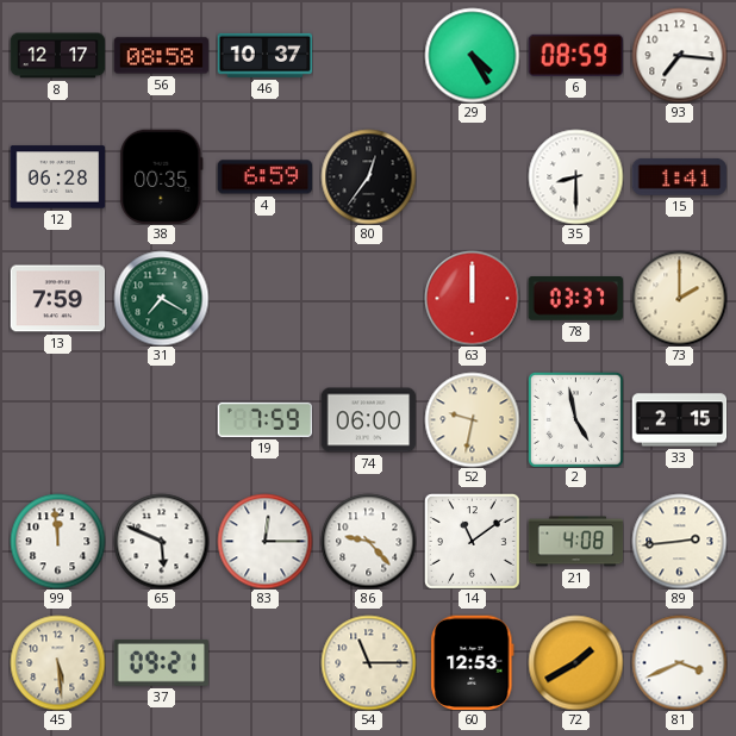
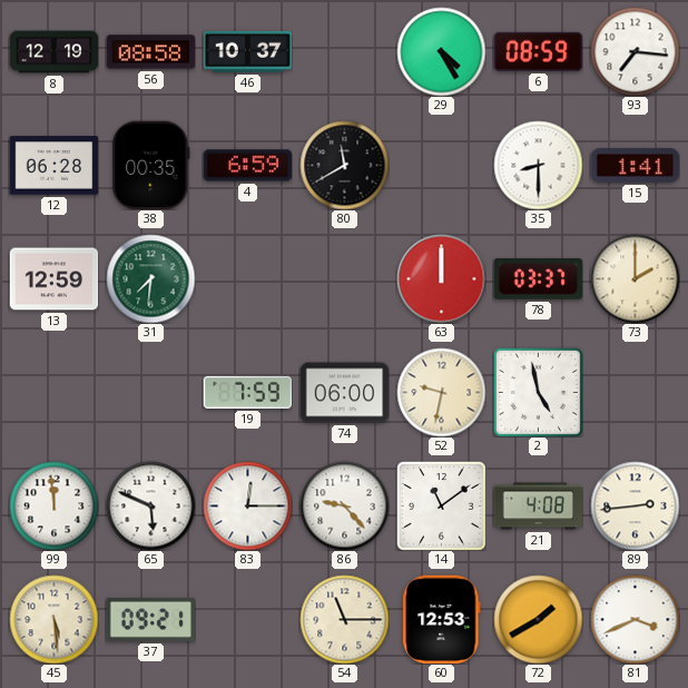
8: 12:17 -> 12:19
80: 12:36 -> 11:40
13: 7:59 -> 12:59
31: 7:20 -> 7:31
33: 2:15 -> none
